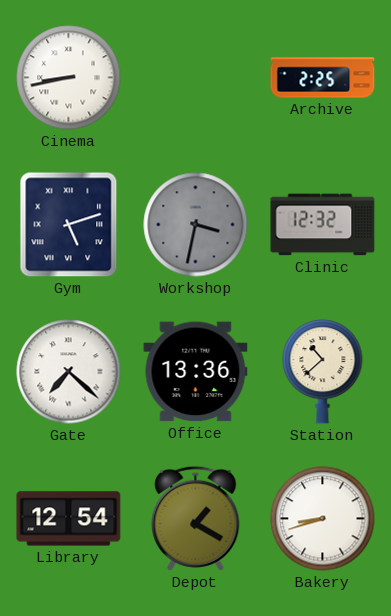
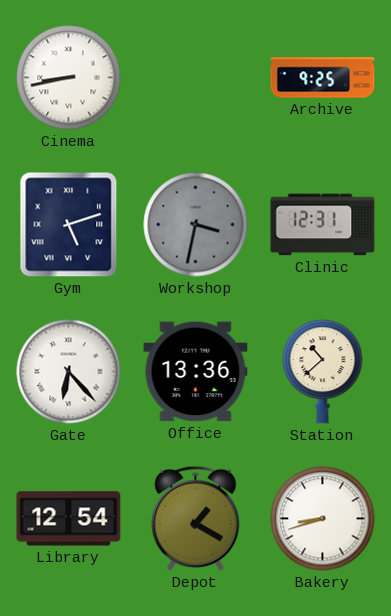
Archive: 2:25 -> 9:25
Clinic: 12:32 -> 12:31
Gate: 7:22 -> 6:23
